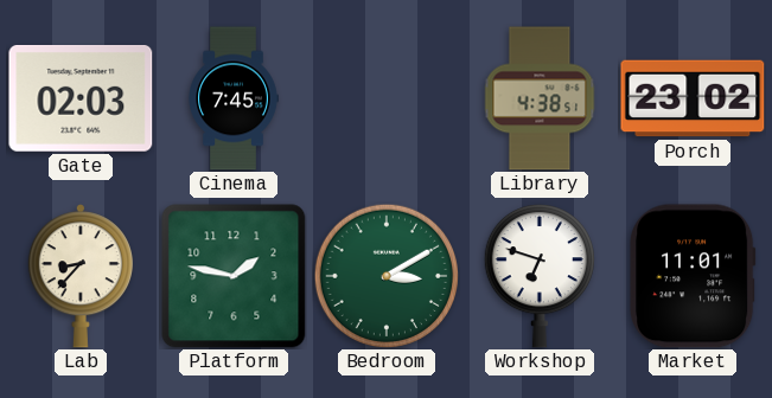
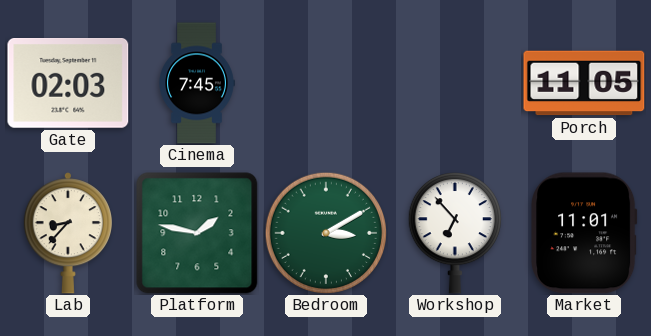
Library: 4:38 -> none
Porch: 23:02 -> 11:05
Workshop: 6:48 -> 6:53
